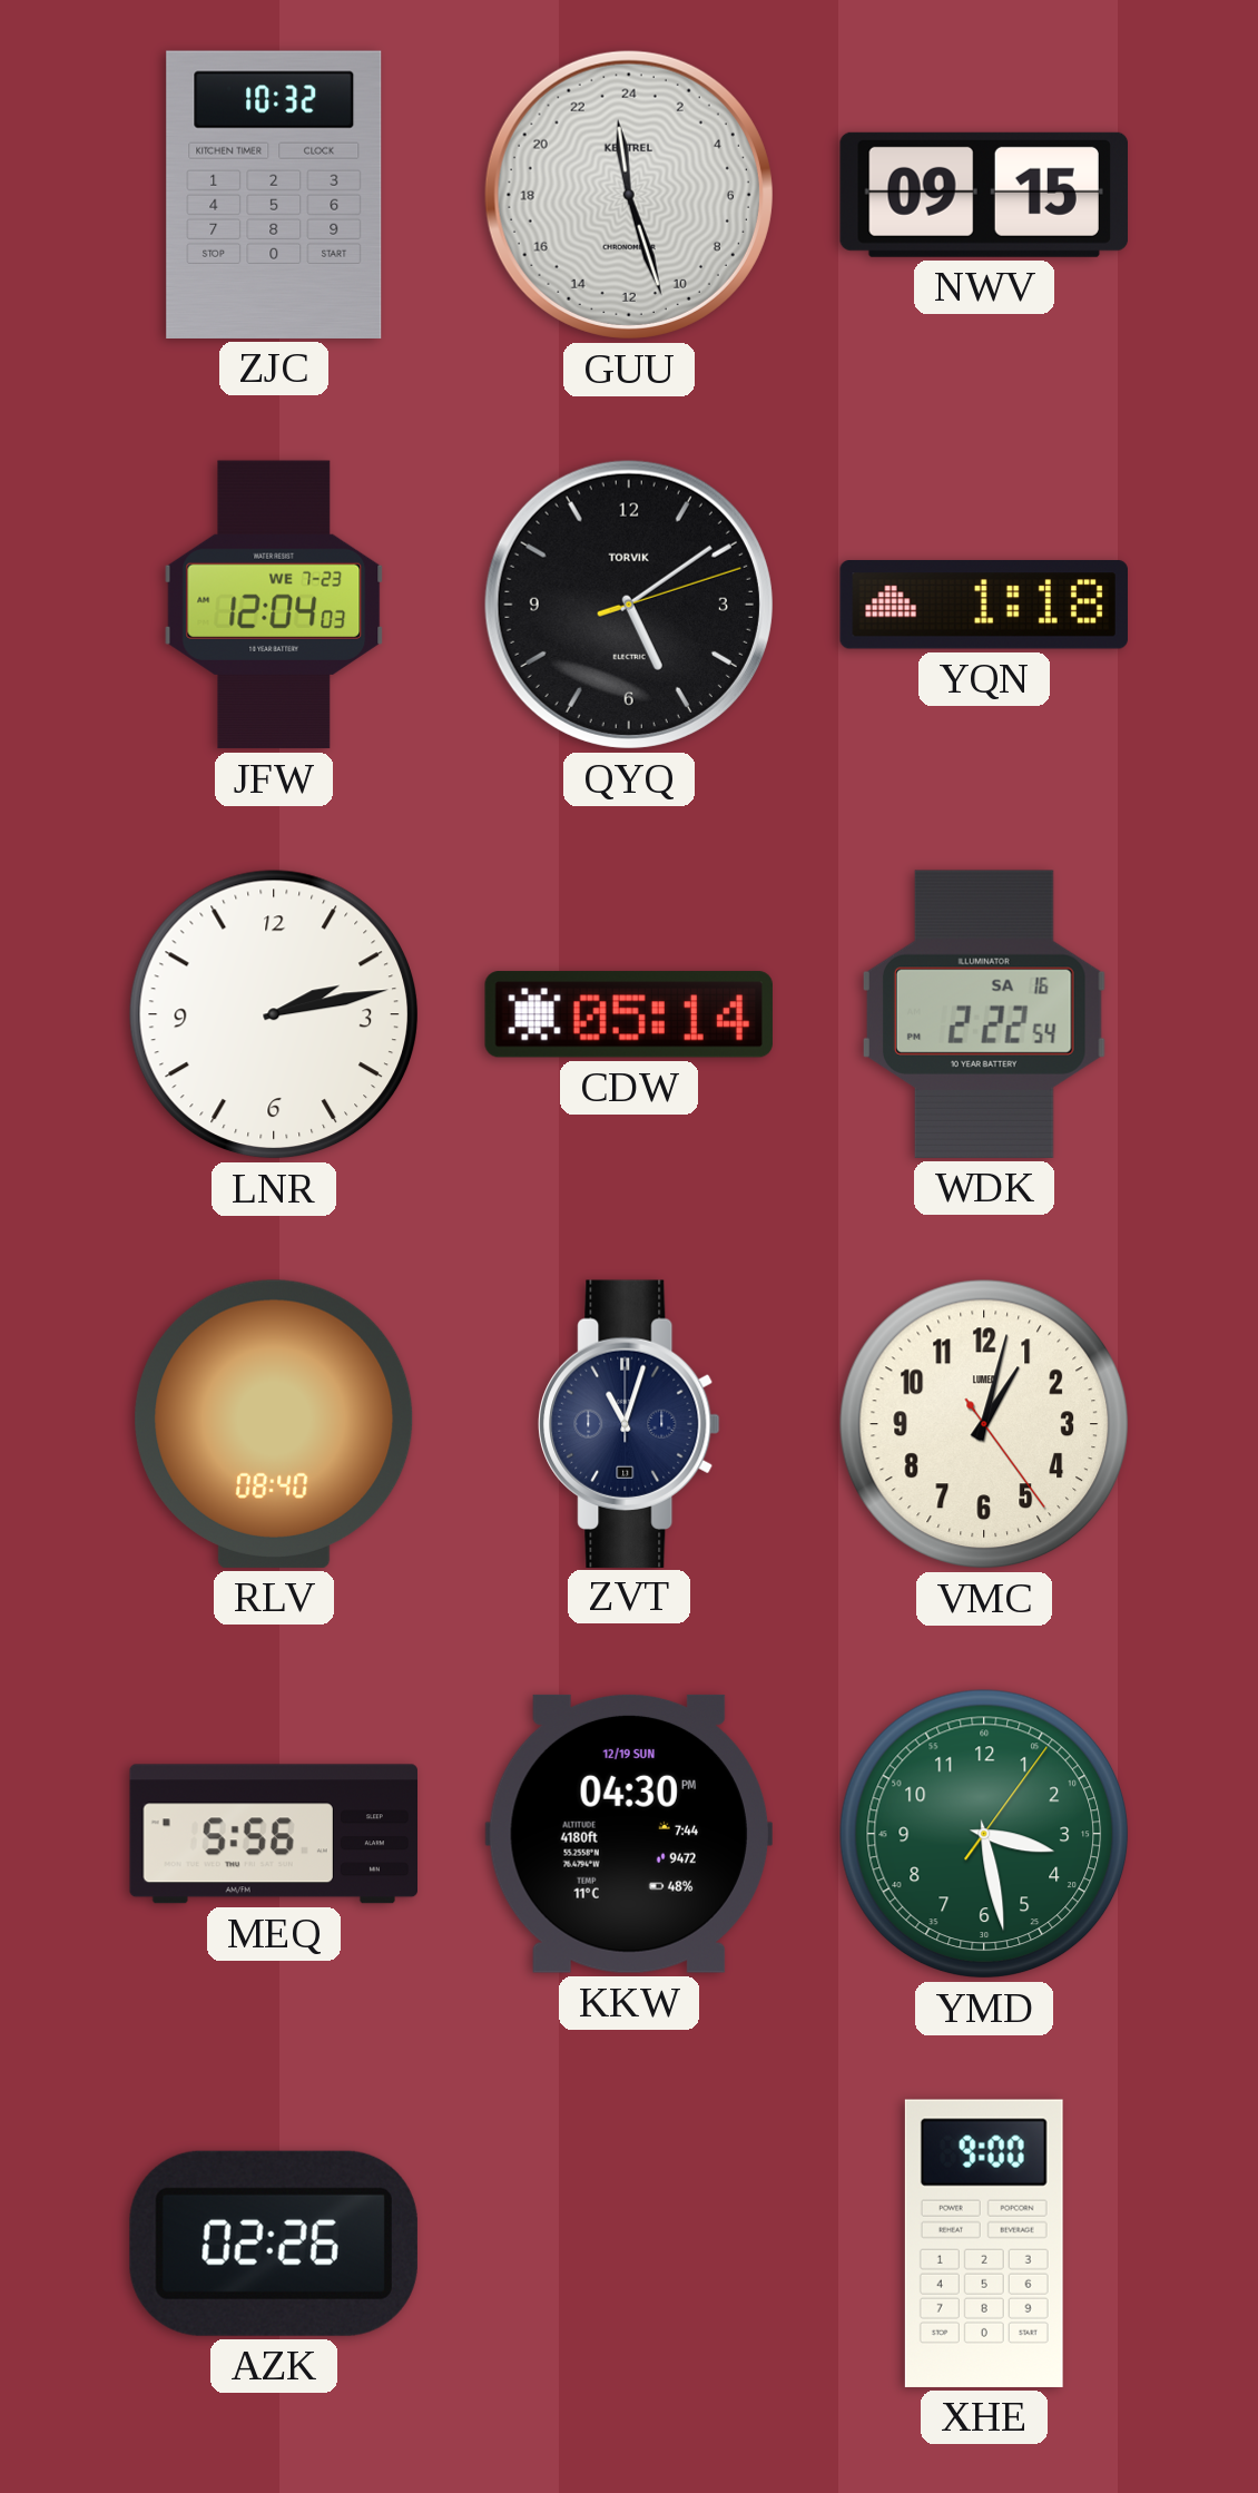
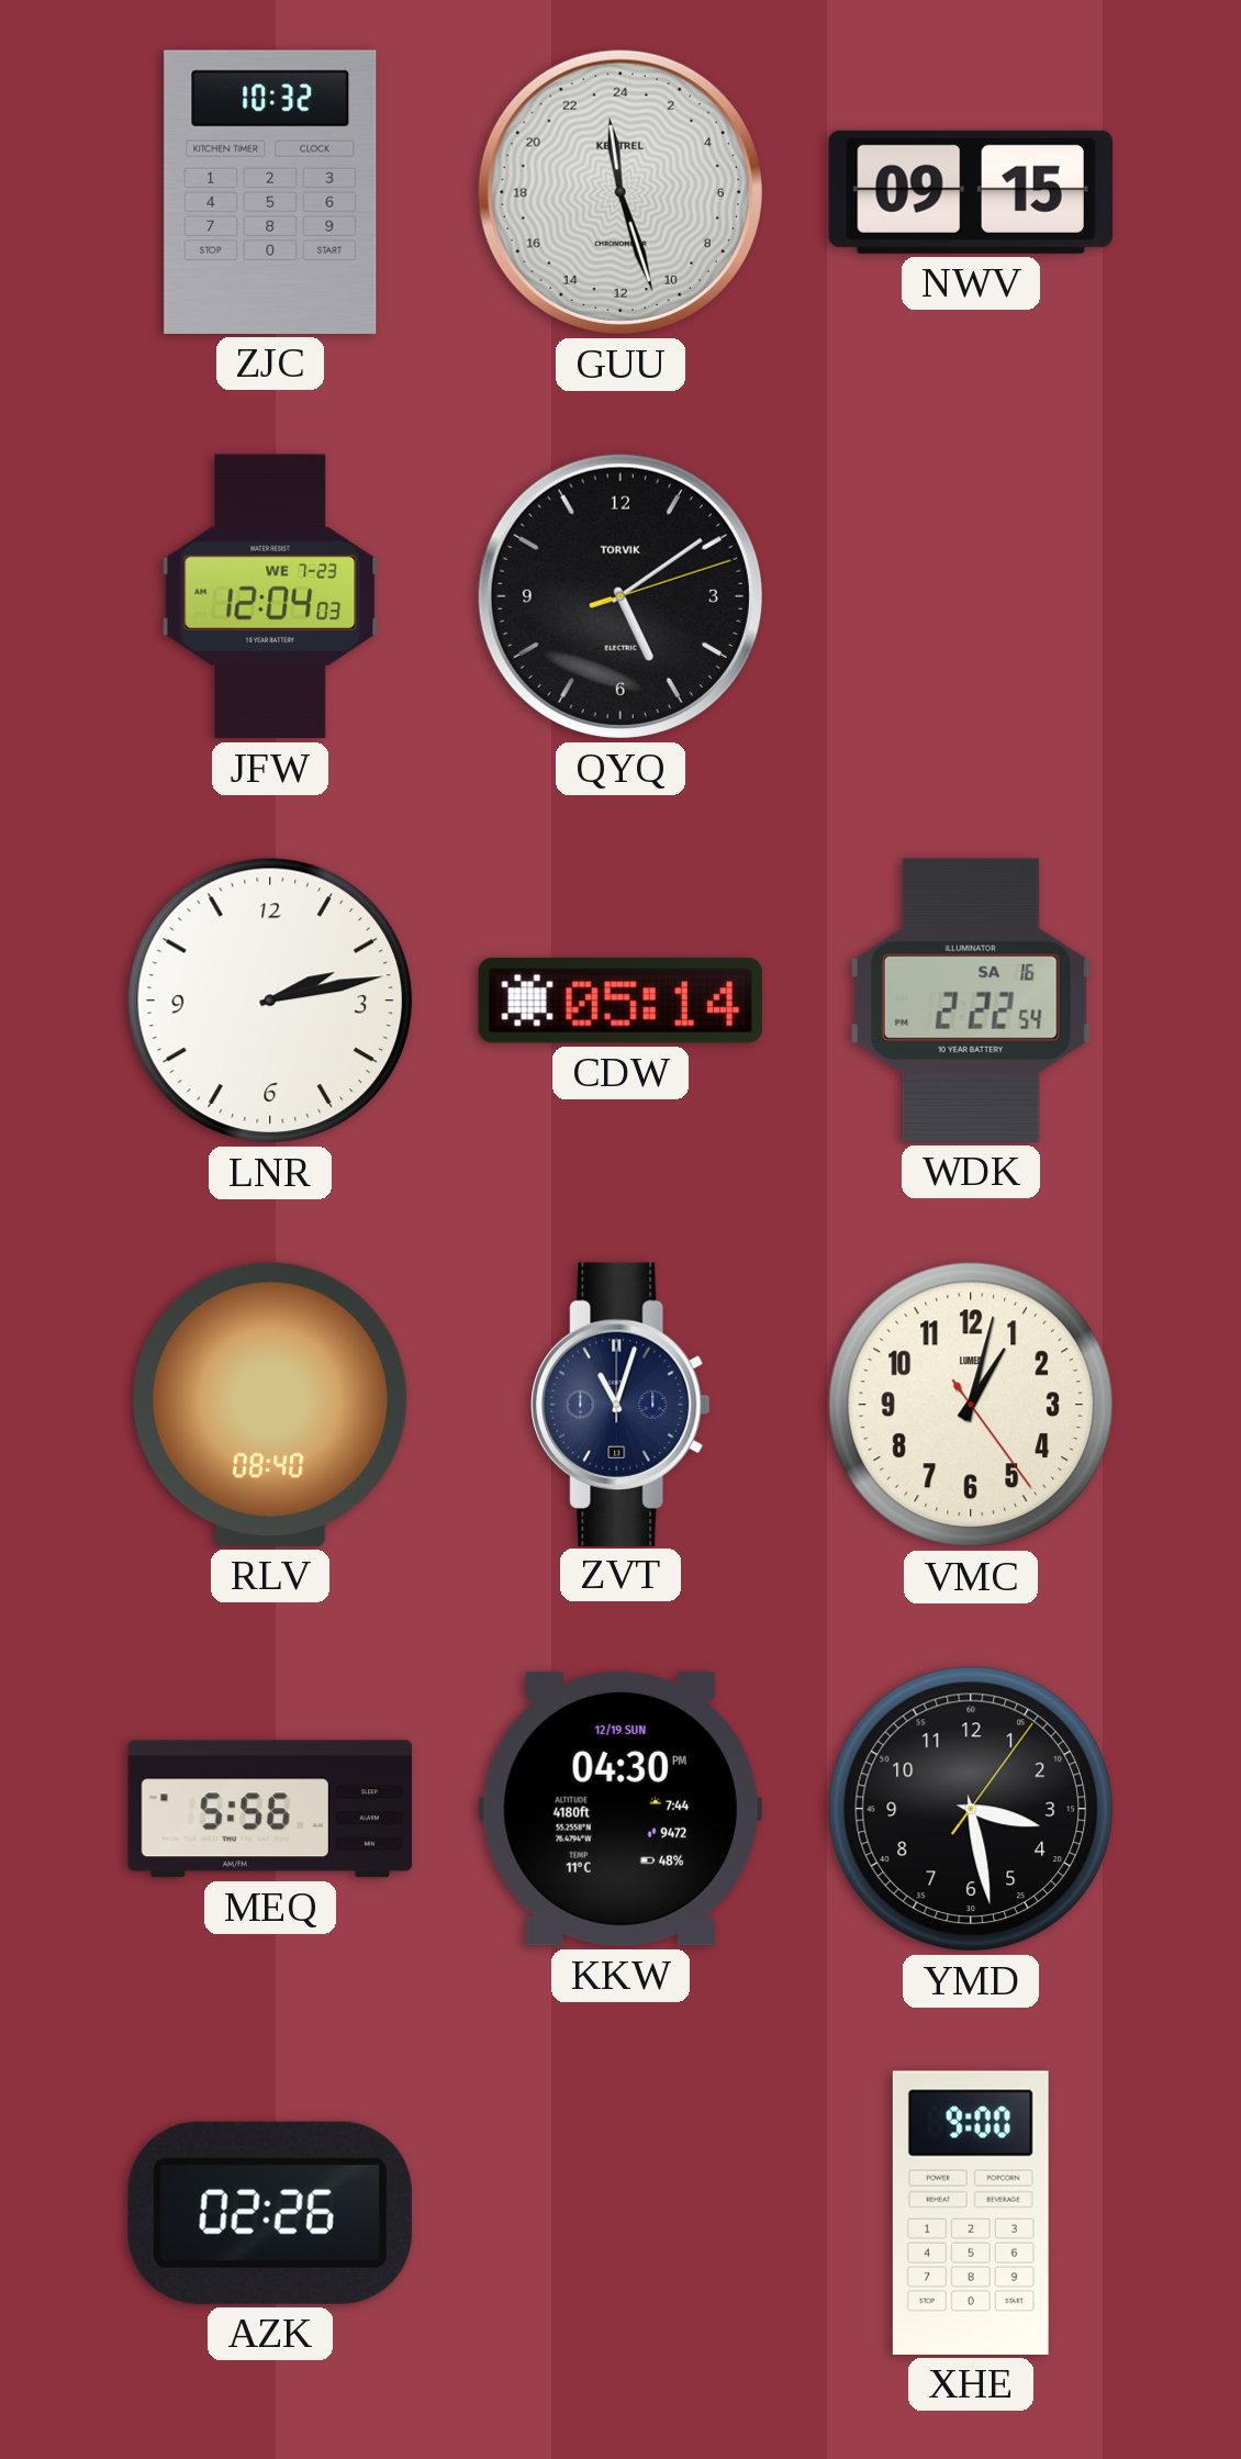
YQN: 1:18 -> none
YMD dial: green -> black
